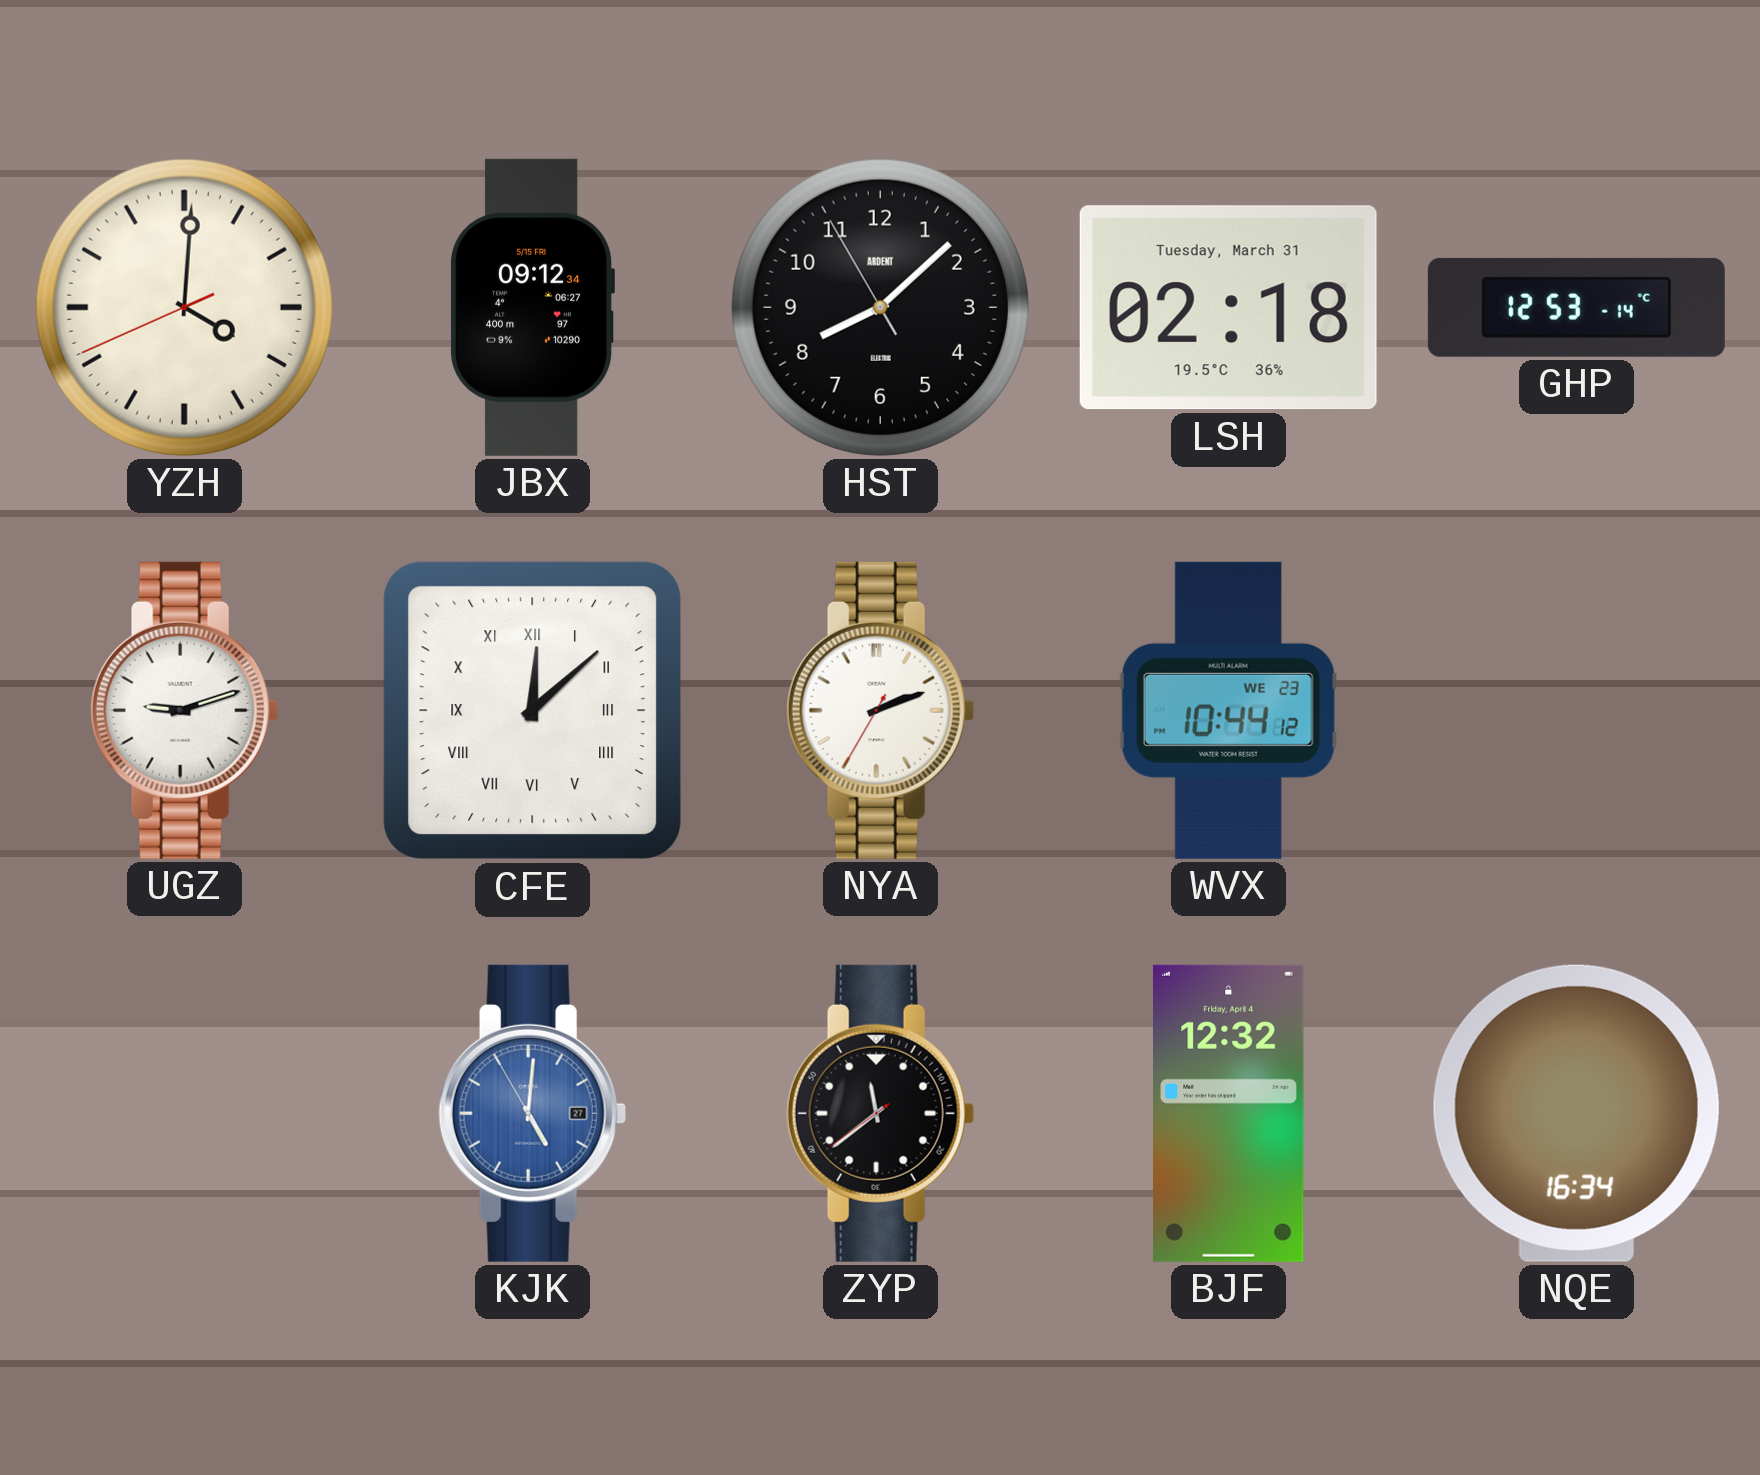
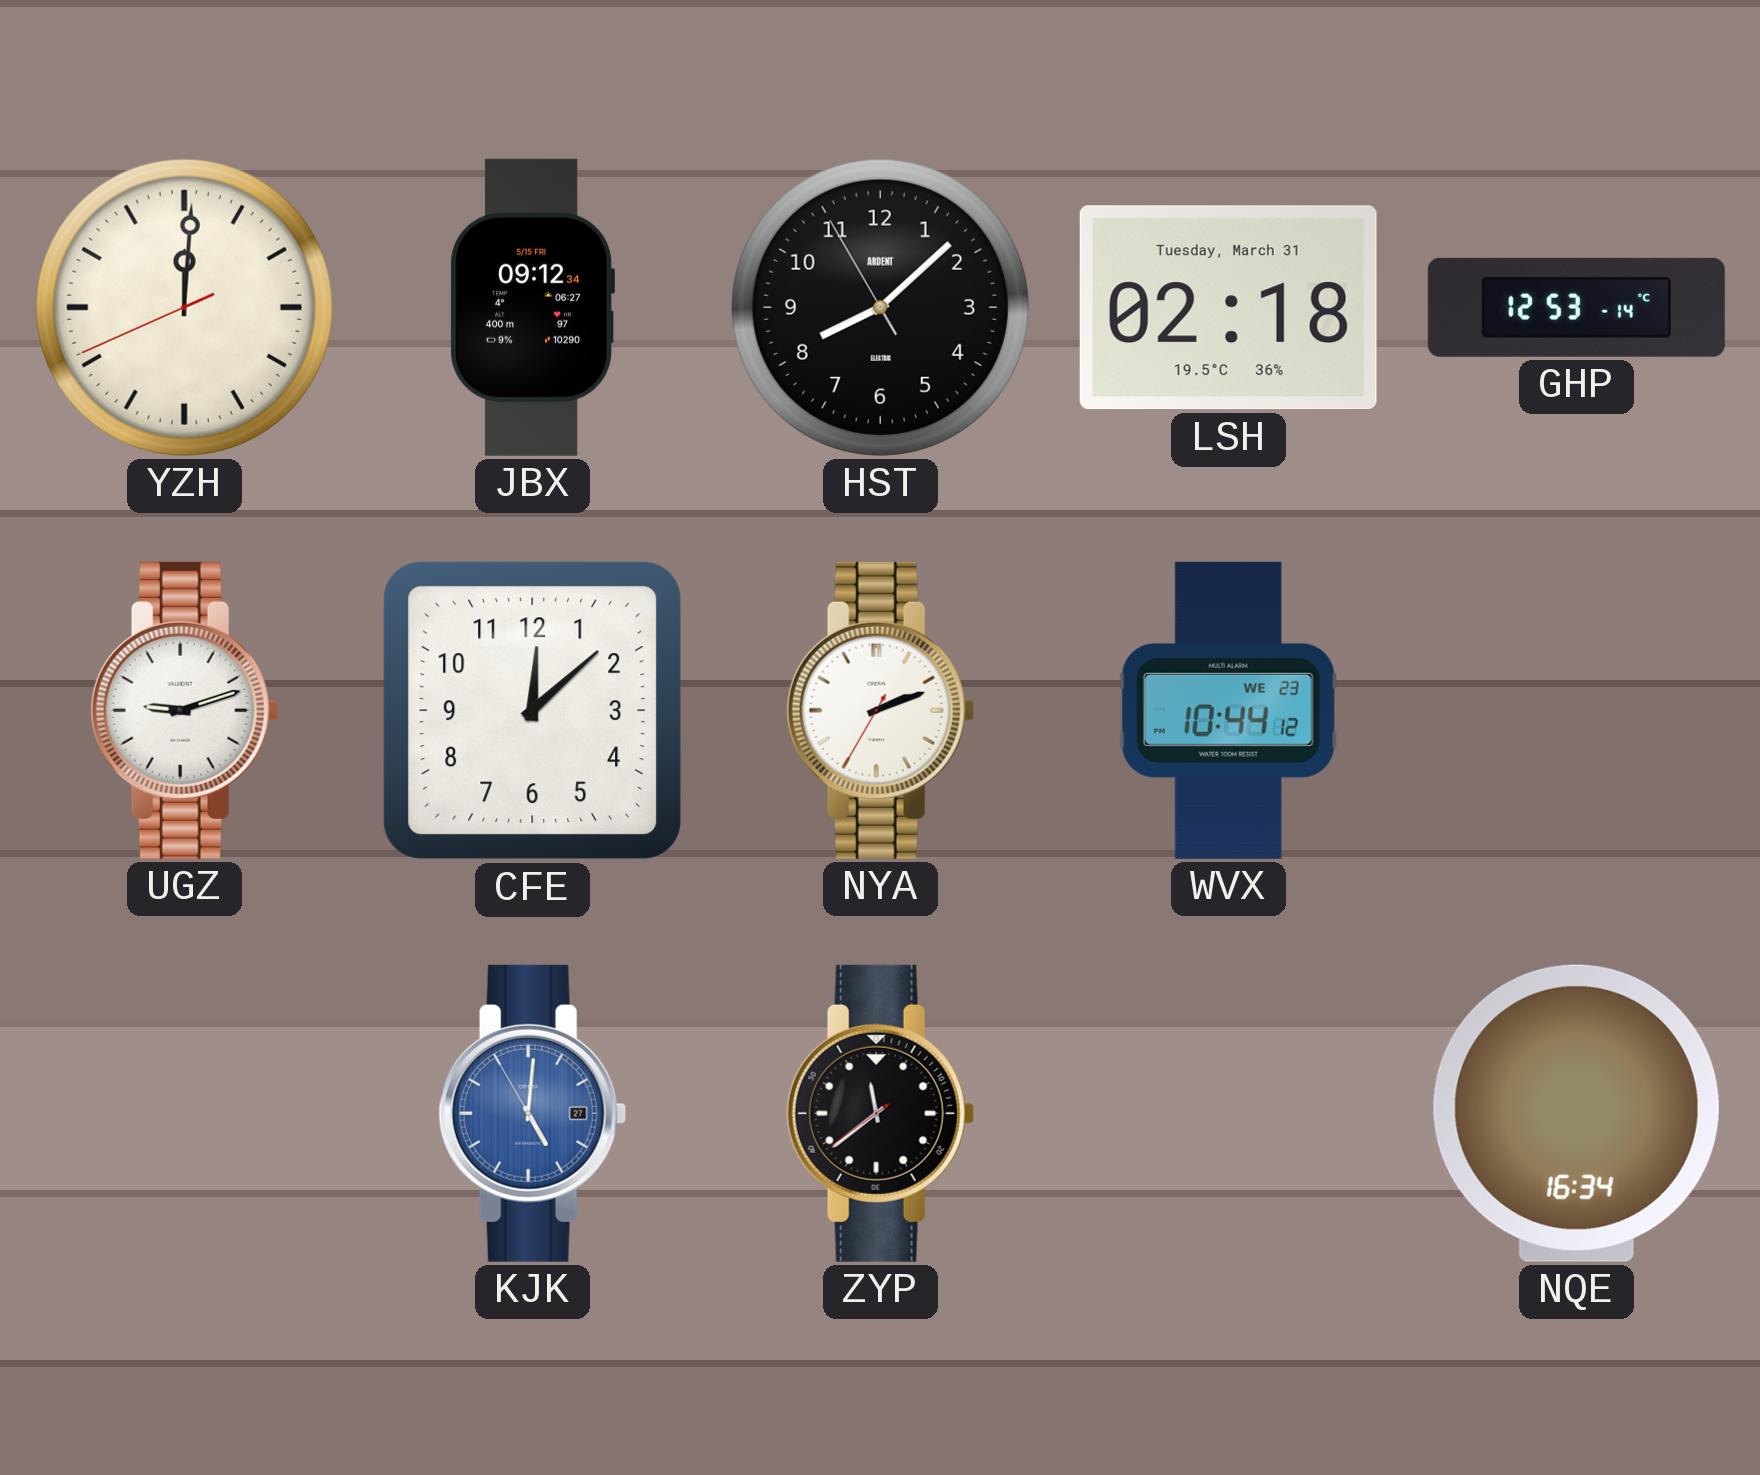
YZH: 4:00 -> 12:00
CFE numerals: Roman -> Arabic
BJF: 12:32 -> none
